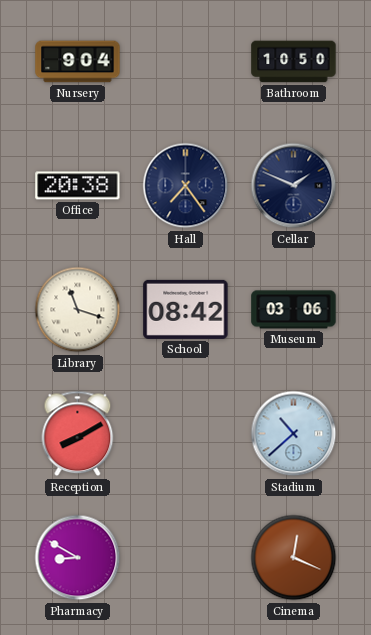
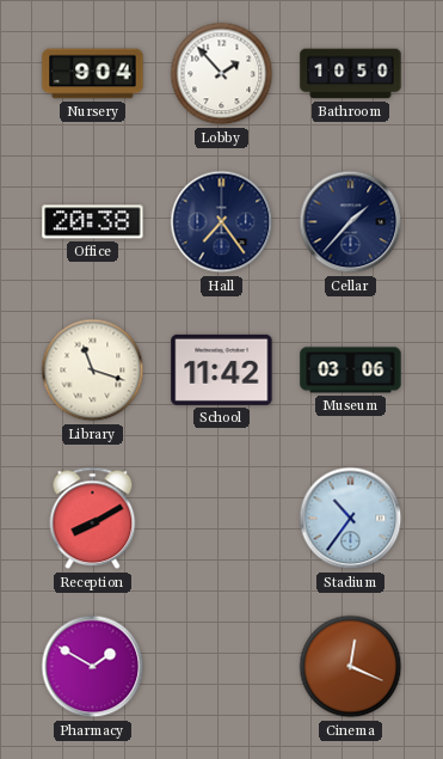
Lobby: none -> 1:53
Cellar: 1:49 -> 1:37
School: 08:42 -> 11:42
Stadium: 10:38 -> 10:36
Pharmacy: 8:50 -> 1:50
